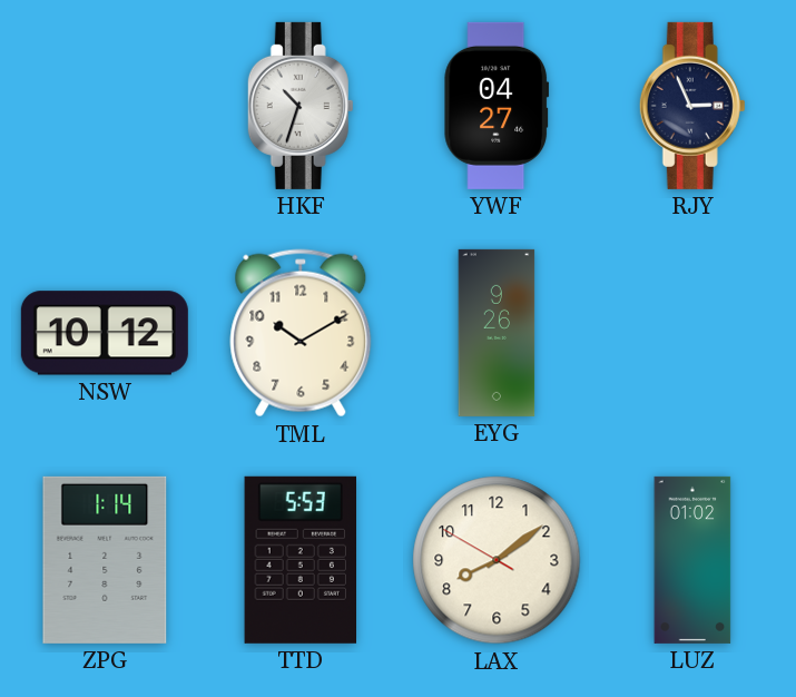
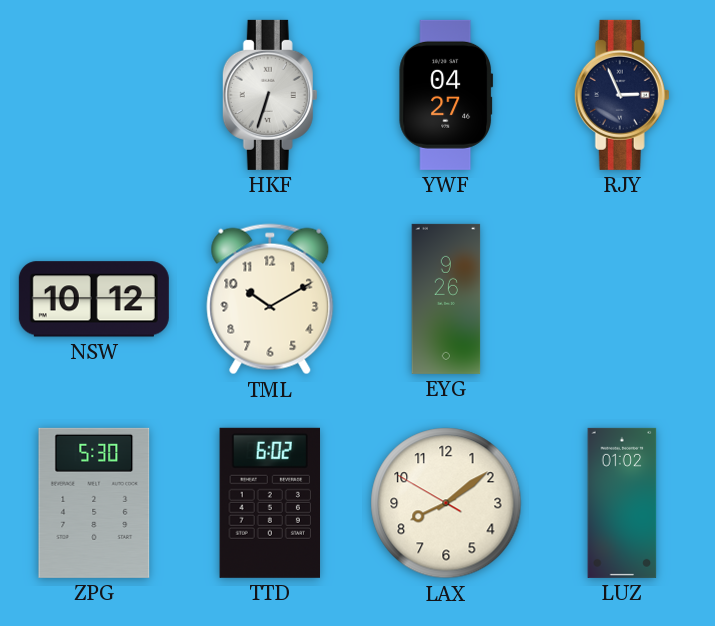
HKF: 10:33 -> 6:33
ZPG: 1:14 -> 5:30
TTD: 5:53 -> 6:02
